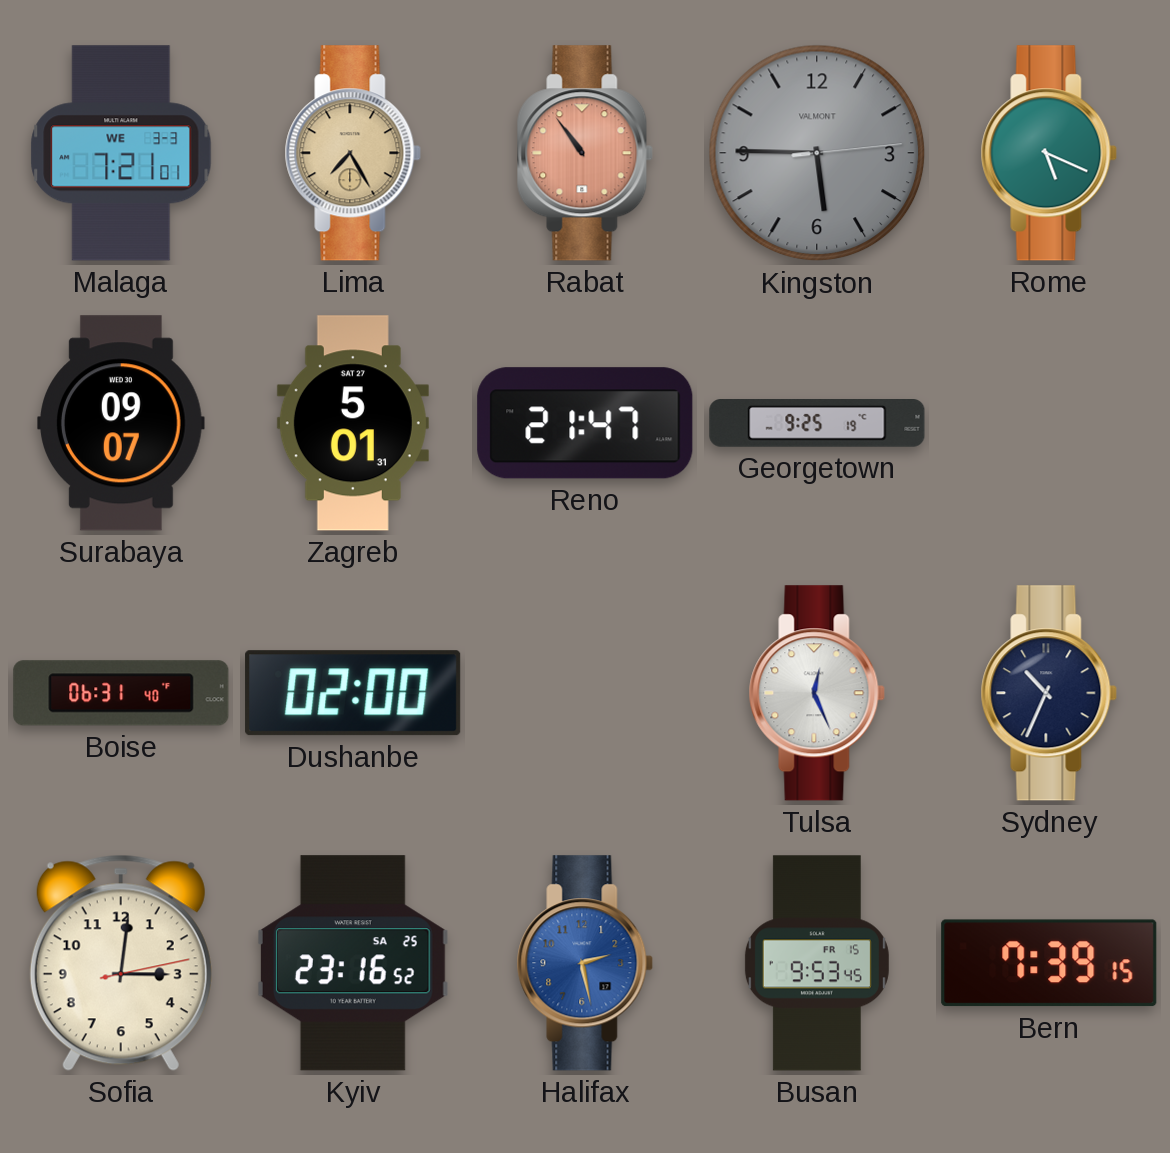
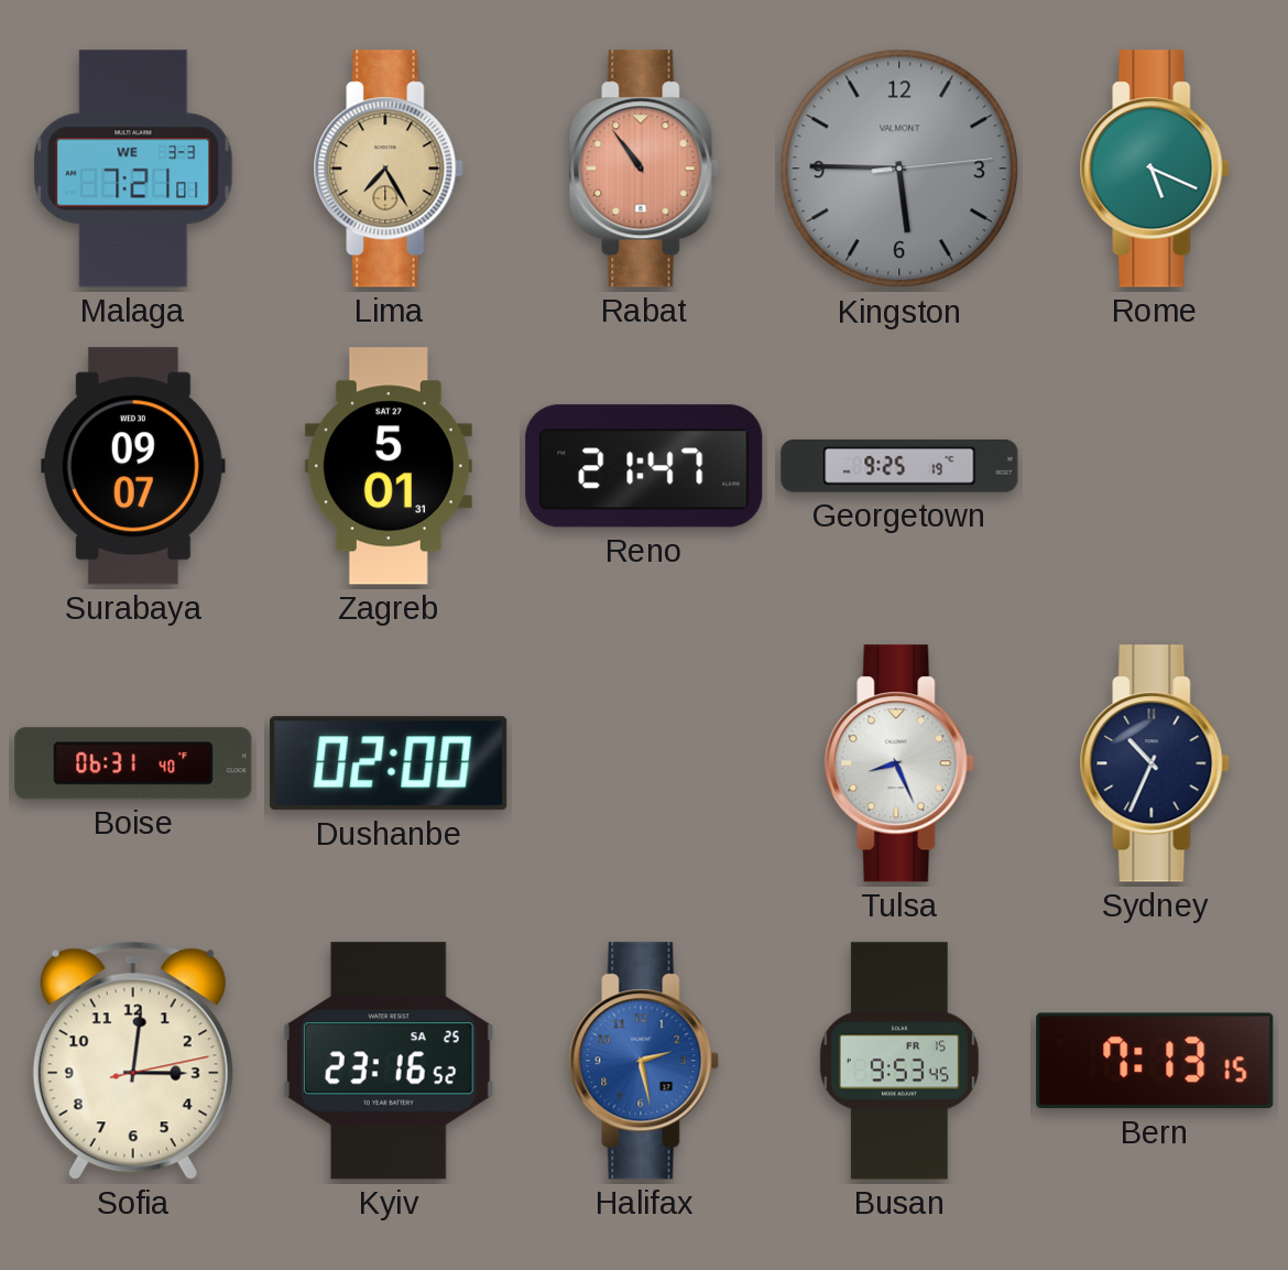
Tulsa: 12:26 -> 8:26
Bern: 7:39 -> 7:13
